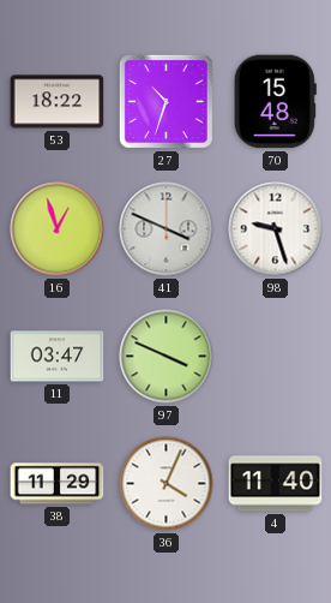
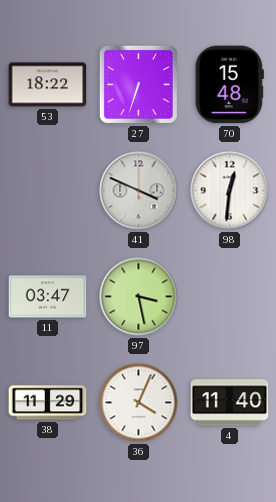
27: 10:33 -> 6:33
16: 12:57 -> none
98: 9:27 -> 12:31
97: 3:49 -> 3:28
